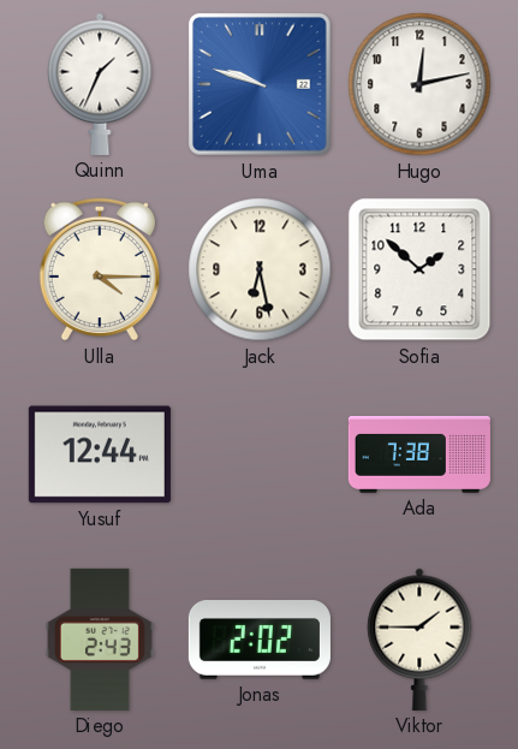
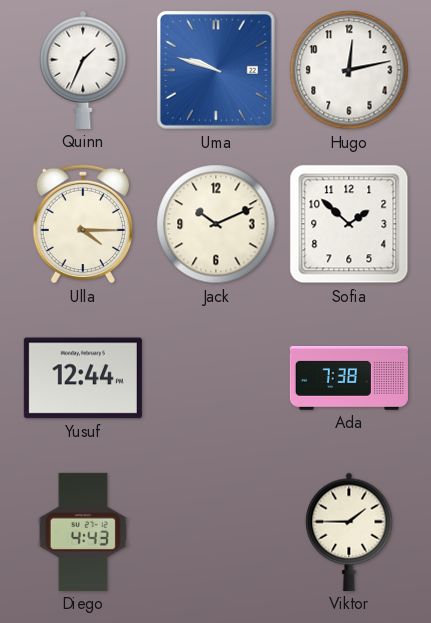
Jack: 6:28 -> 10:11
Diego: 2:43 -> 4:43
Jonas: 2:02 -> none
